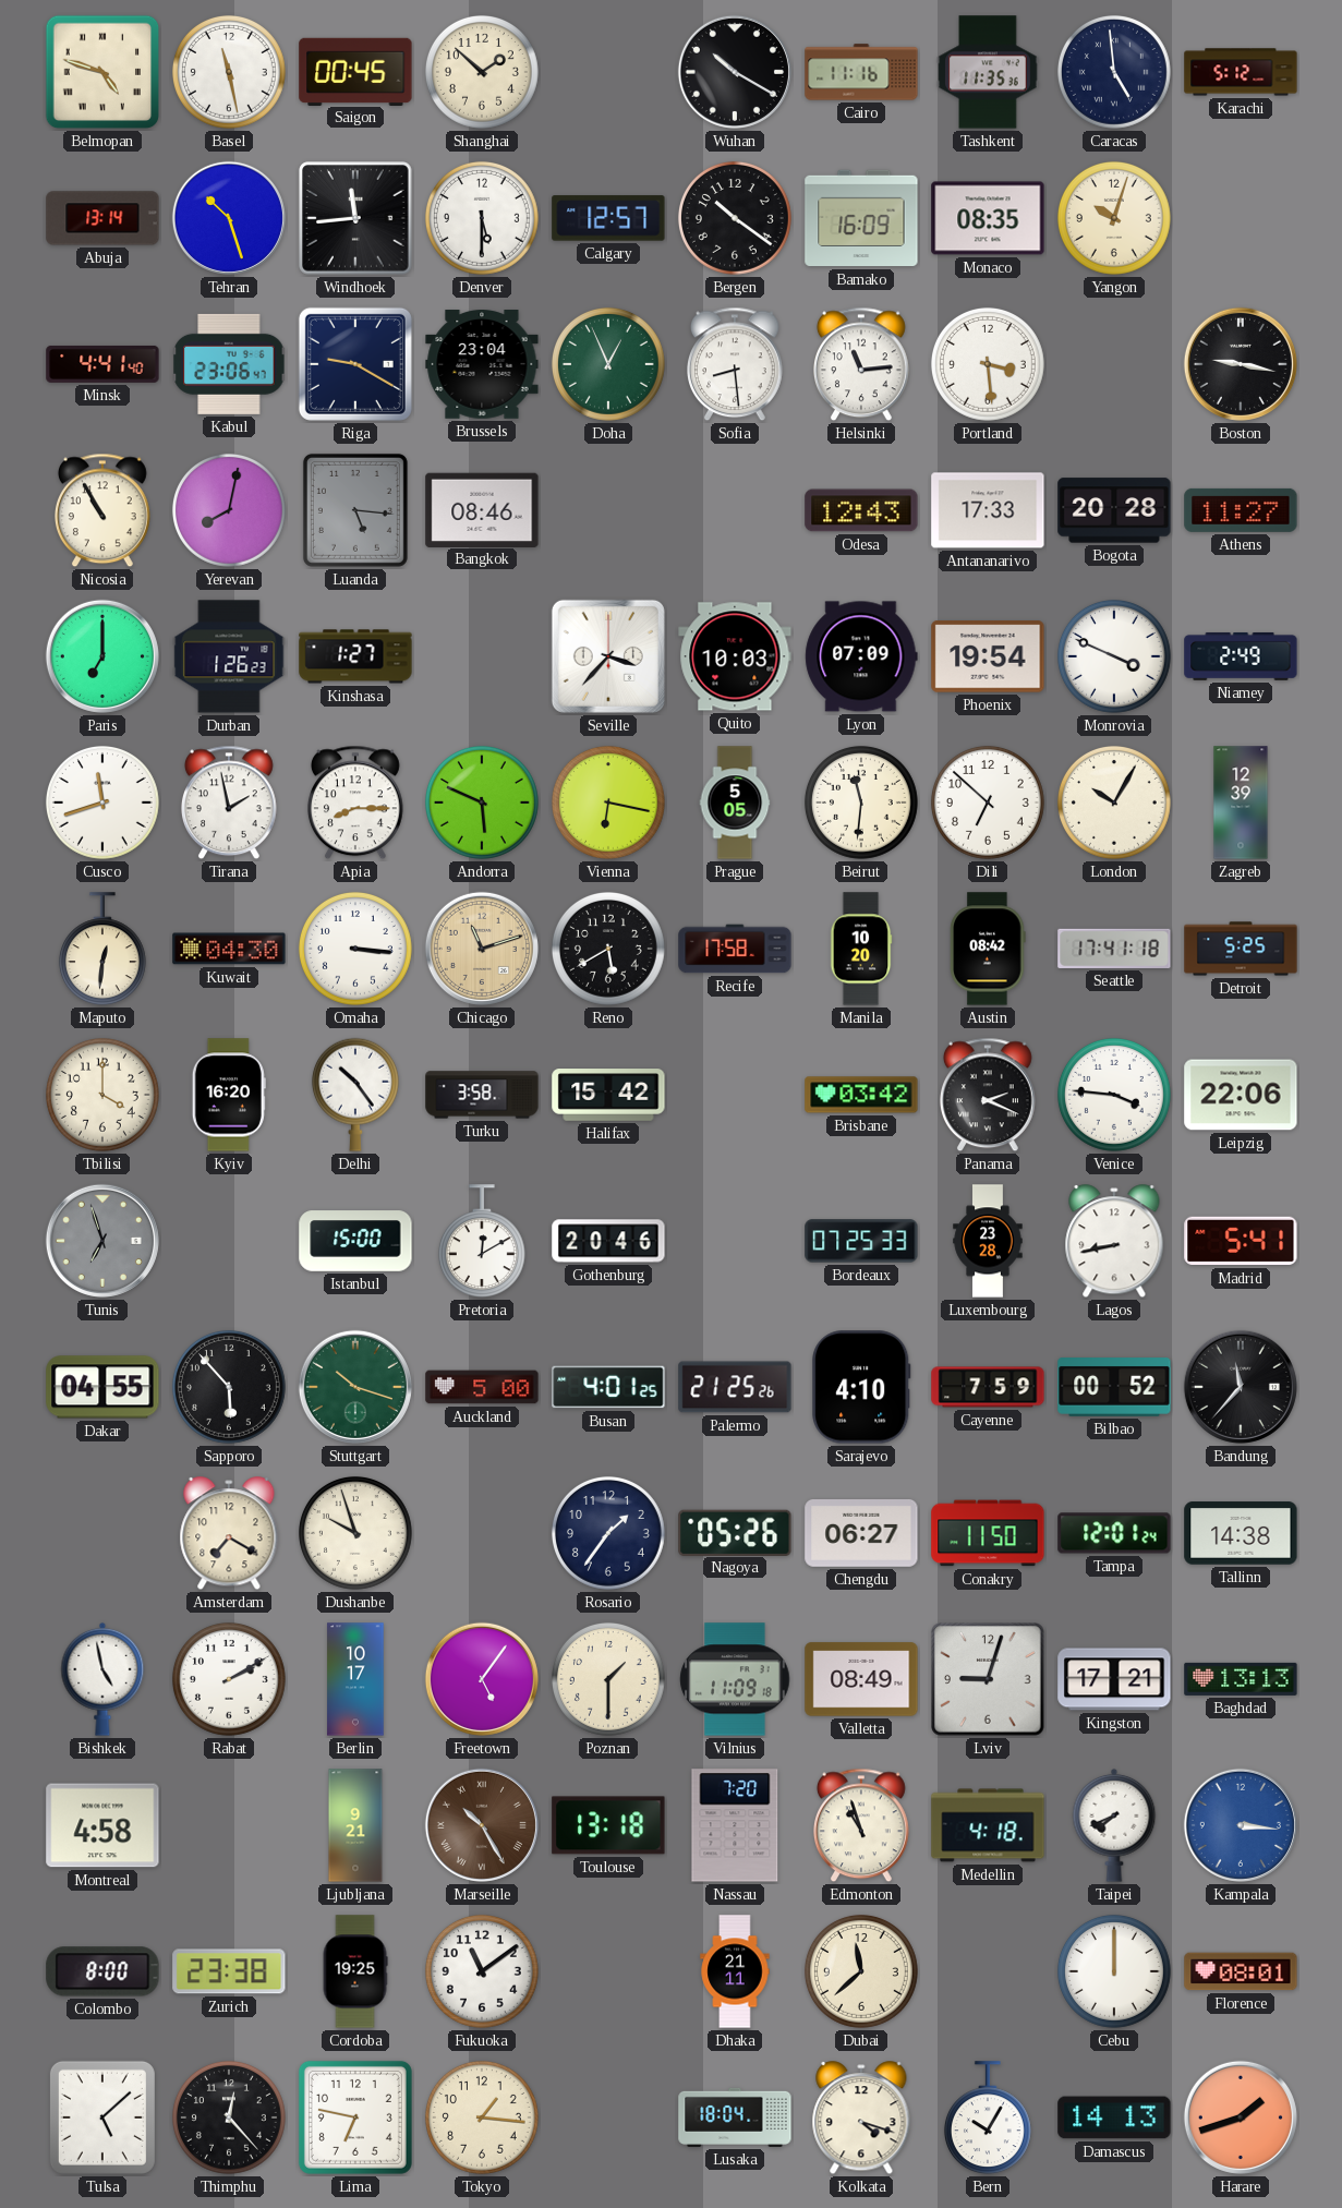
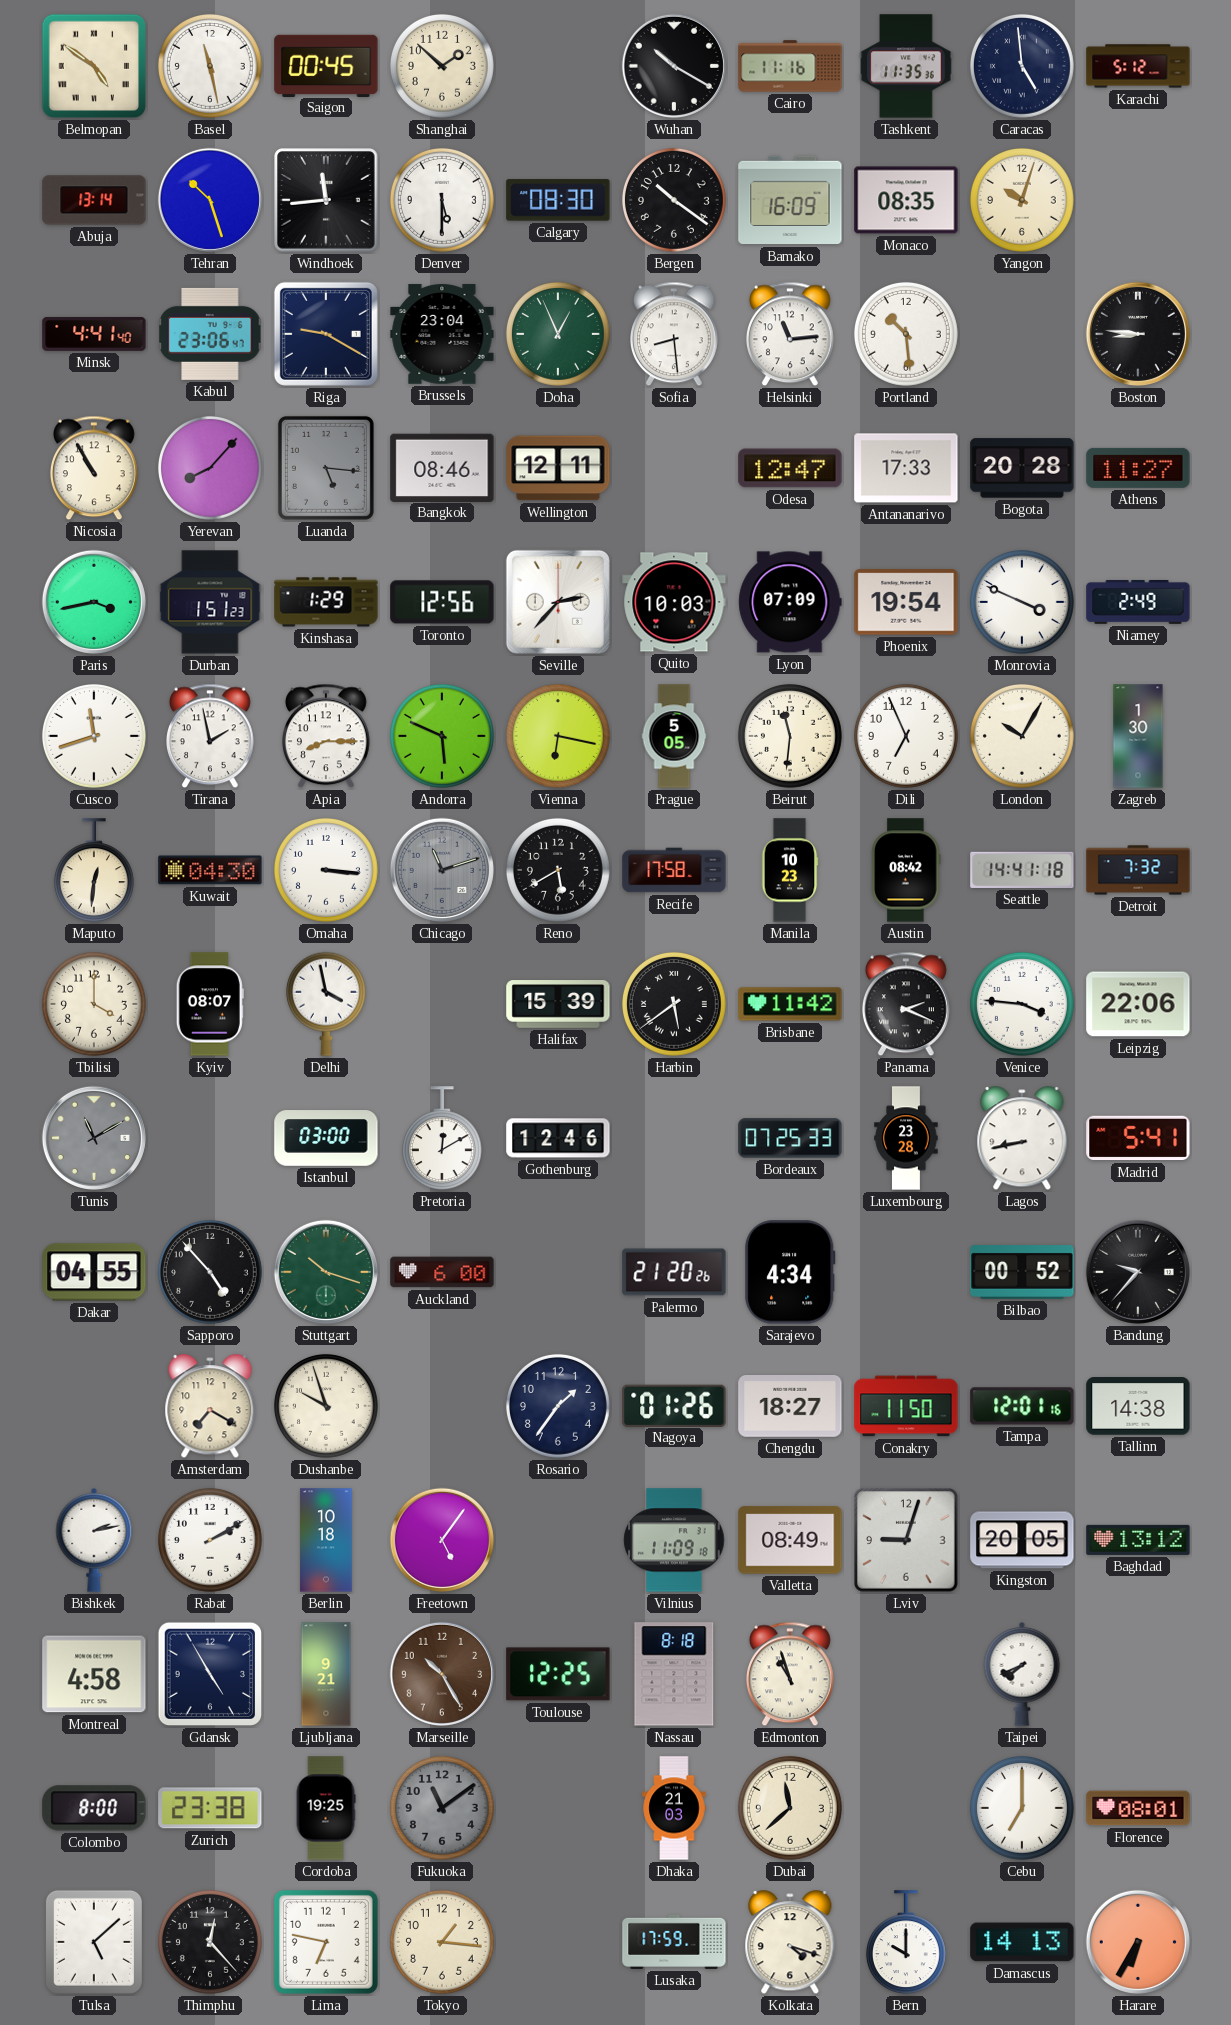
Belmopan: 4:48 -> 4:51
Calgary: 12:57 -> 08:30
Portland: 3:29 -> 10:29
Boston: 9:17 -> 8:46
Yerevan: 8:02 -> 8:07
Wellington: none -> 12:11
Odesa: 12:43 -> 12:47
Paris: 7:00 -> 3:43
Durban: 1:26 -> 1:51
Kinshasa: 1:27 -> 1:29
Toronto: none -> 12:56
Seville: 3:37 -> 2:37
Dili: 6:52 -> 6:56
Zagreb: 12:39 -> 1:30
Chicago dial: champagne -> grey
Manila: 10:20 -> 10:23
Seattle: 17:41 -> 14:41
Detroit: 5:25 -> 7:32
Kyiv: 16:20 -> 08:07
Delhi: 10:24 -> 3:58
Turku: 3:58 -> none
Halifax: 15:42 -> 15:39
Harbin: none -> 5:39
Brisbane: 03:42 -> 11:42
Tunis: 6:57 -> 11:10
Istanbul: 15:00 -> 03:00
Gothenburg: 20:46 -> 12:46
Sapporo: 5:53 -> 4:53
Auckland: 5:00 -> 6:00
Busan: 4:01 -> none
Palermo: 21:25 -> 21:20
Sarajevo: 4:10 -> 4:34
Cayenne: 7:59 -> none
Bandung: 11:37 -> 9:37
Nagoya: 05:26 -> 01:26
Chengdu: 06:27 -> 18:27
Tampa: 12:01:24 -> 12:01:16
Bishkek: 4:58 -> 2:13
Berlin: 10:17 -> 10:18
Poznan: 1:30 -> none
Kingston: 17:21 -> 20:05
Baghdad: 13:13 -> 13:12
Gdansk: none -> 4:55
Marseille numerals: Roman -> Arabic
Toulouse: 13:18 -> 12:25
Nassau: 7:20 -> 8:18
Medellin: 4:18 -> none
Kampala: 3:16 -> none
Fukuoka dial: white -> grey
Dhaka: 21:11 -> 21:03
Cebu: 12:00 -> 7:00
Lusaka: 18:04 -> 17:59
Bern: 10:05 -> 10:00
Harare: 1:42 -> 6:35
